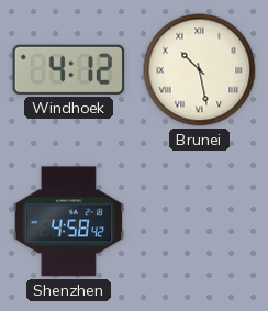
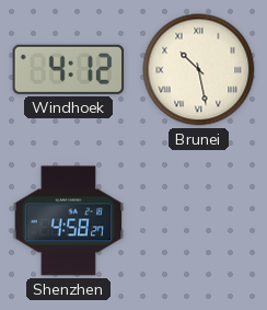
Shenzhen: 4:58:42 -> 4:58:27
